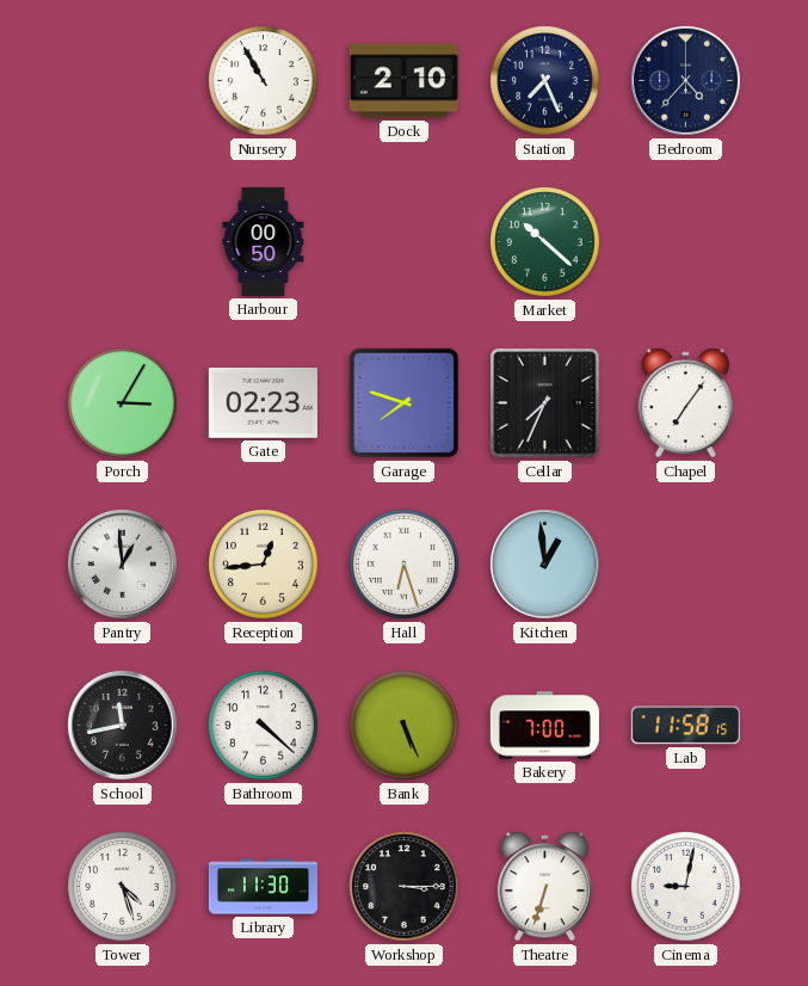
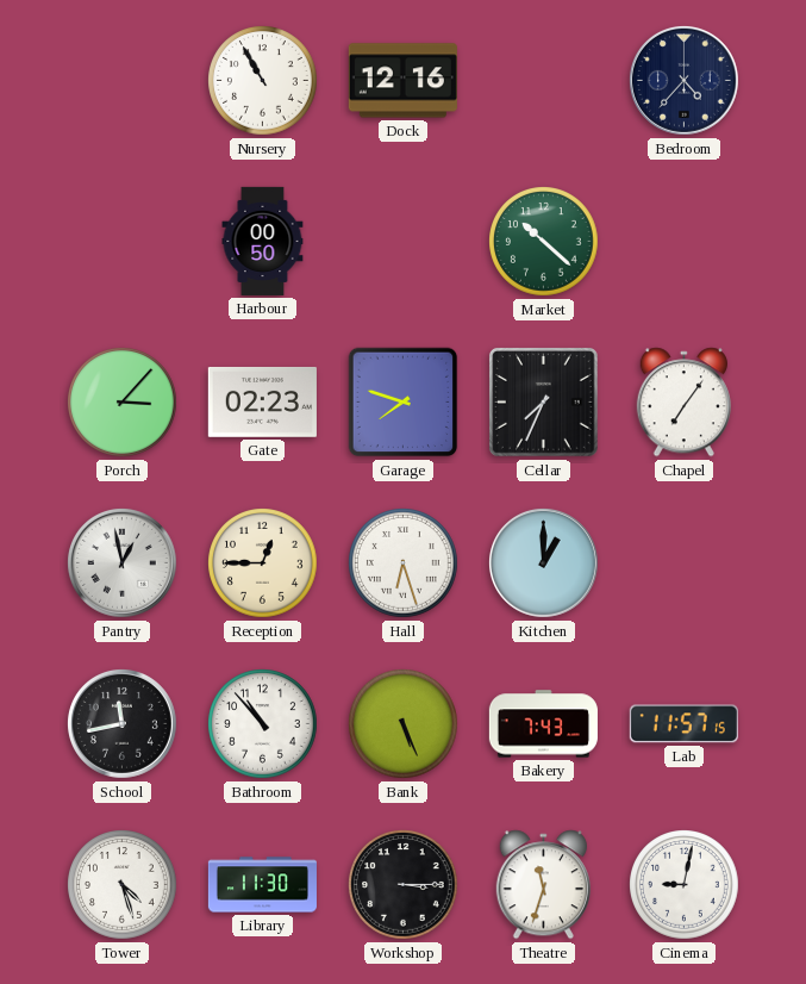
Dock: 2:10 -> 12:16
Station: 7:26 -> none
Porch: 3:05 -> 3:07
Pantry: 12:59 -> 12:58
Reception: 12:44 -> 12:45
Kitchen: 12:59 -> 1:00
Bathroom: 4:22 -> 10:53
Bakery: 7:00 -> 7:43
Lab: 11:58 -> 11:57
Theatre: 6:33 -> 11:33
